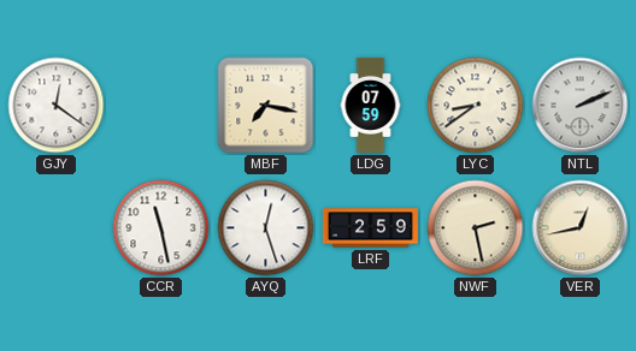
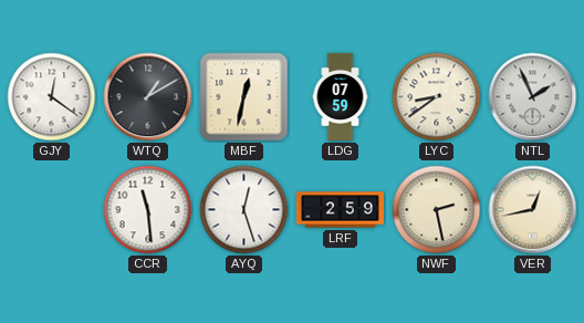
WTQ: none -> 1:10
MBF: 7:17 -> 12:32
NTL: 2:11 -> 1:56
CCR: 11:28 -> 11:29
